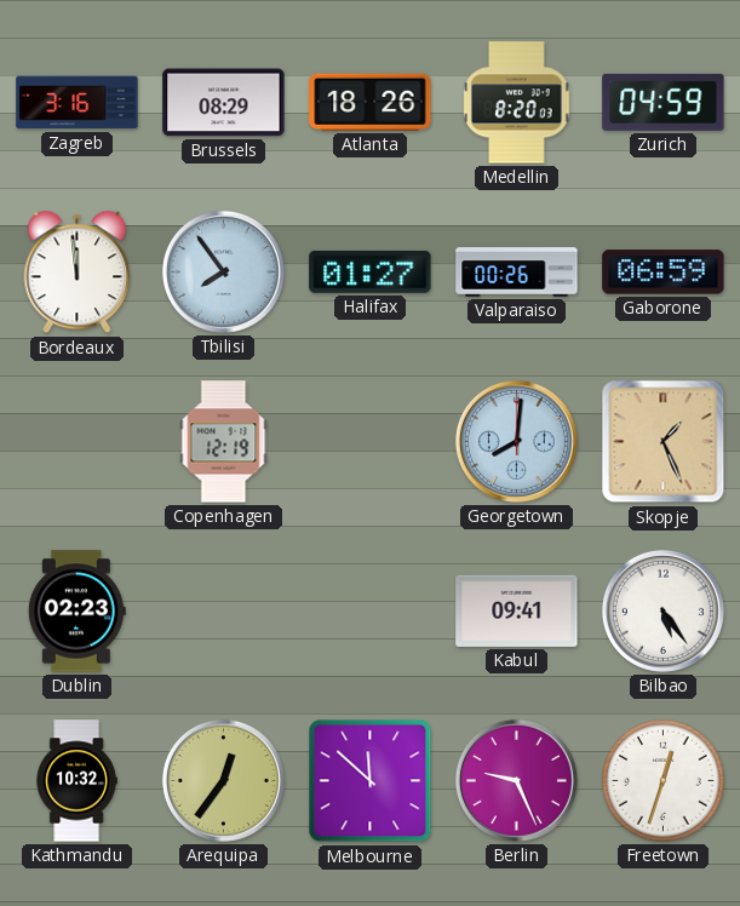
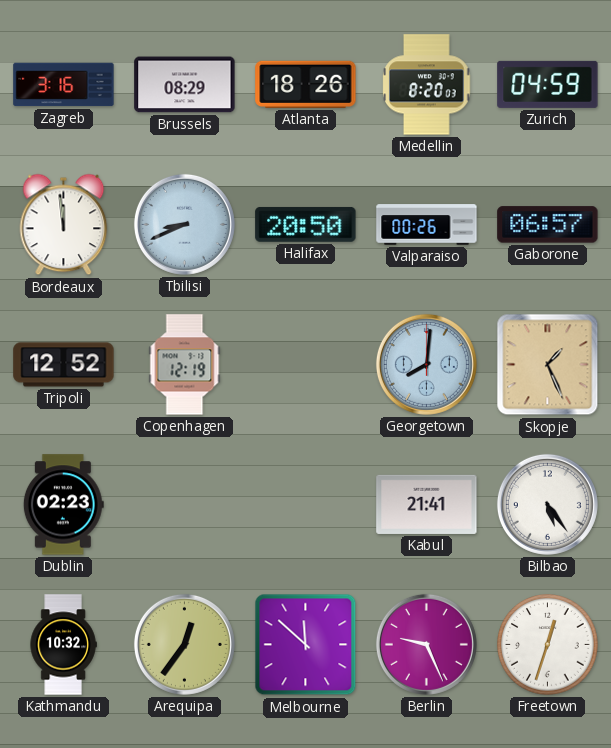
Tbilisi: 7:54 -> 8:41
Halifax: 01:27 -> 20:50
Gaborone: 06:59 -> 06:57
Tripoli: none -> 12:52
Kabul: 09:41 -> 21:41
